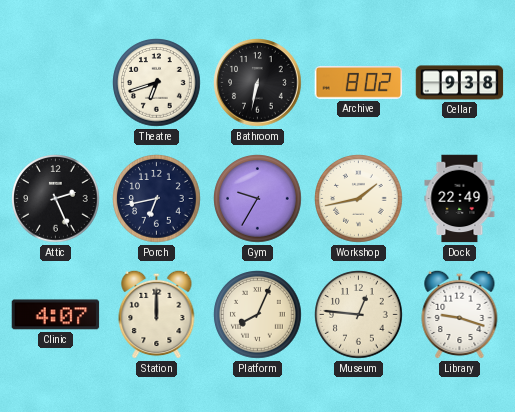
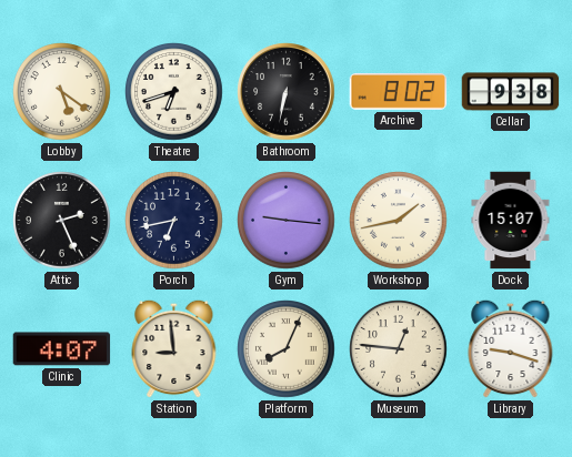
Lobby: none -> 5:21
Gym: 9:35 -> 9:16
Dock: 22:49 -> 15:07
Station: 12:00 -> 8:59
